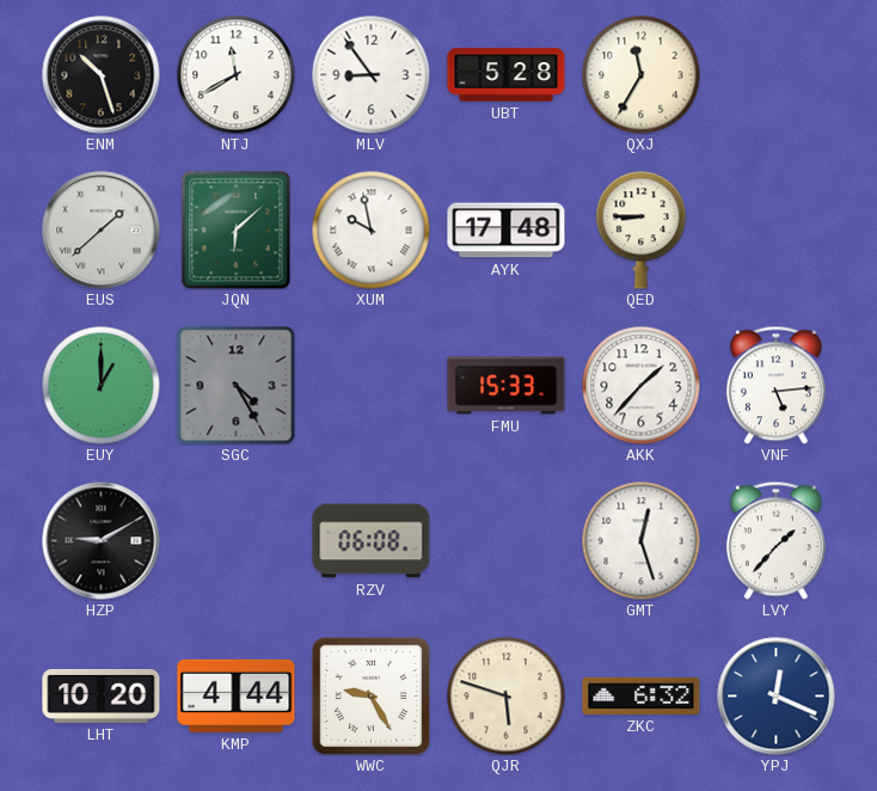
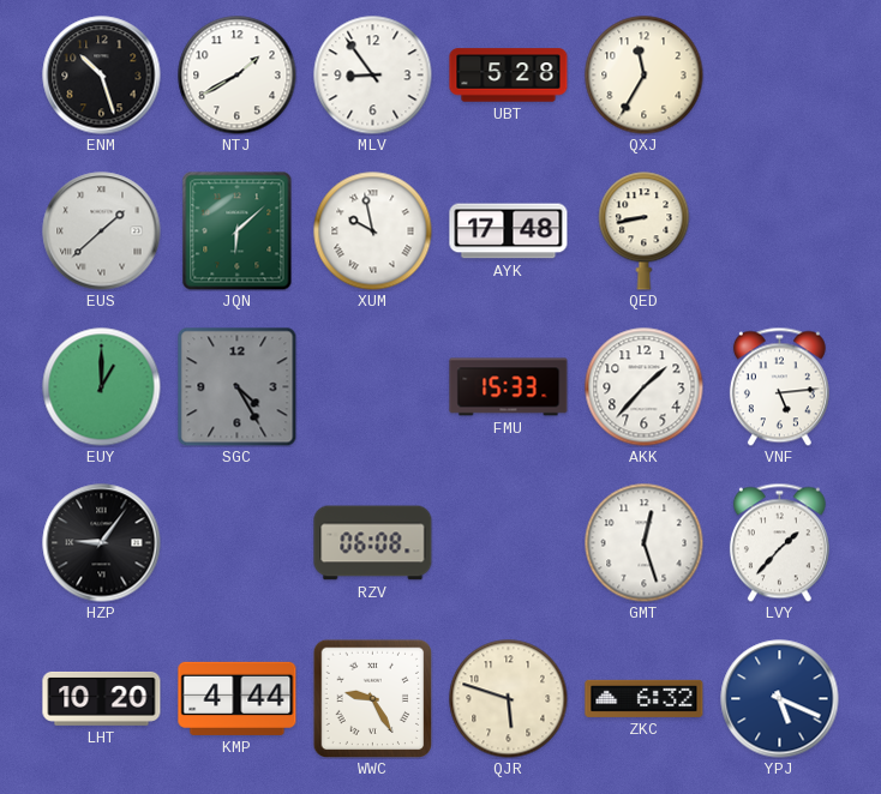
NTJ: 11:40 -> 1:40
QED: 8:45 -> 8:43
HZP: 9:10 -> 9:06
YPJ: 12:19 -> 5:19
